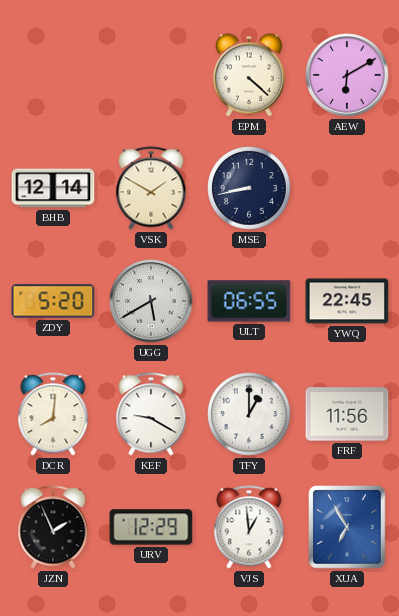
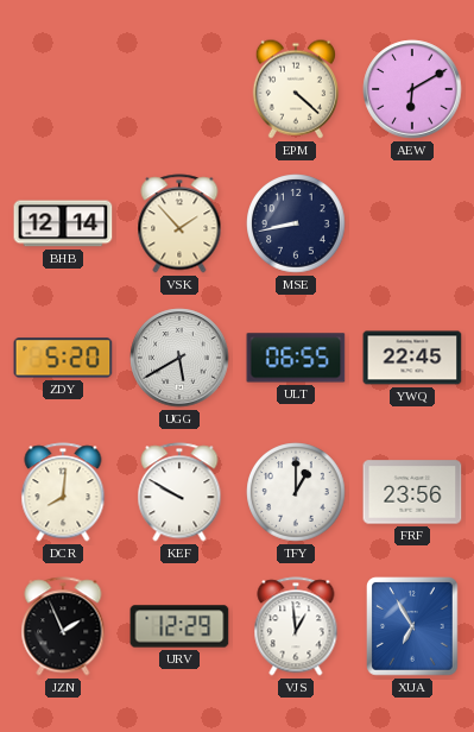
VSK: 1:50 -> 1:53
KEF: 9:20 -> 9:50
FRF: 11:56 -> 23:56
